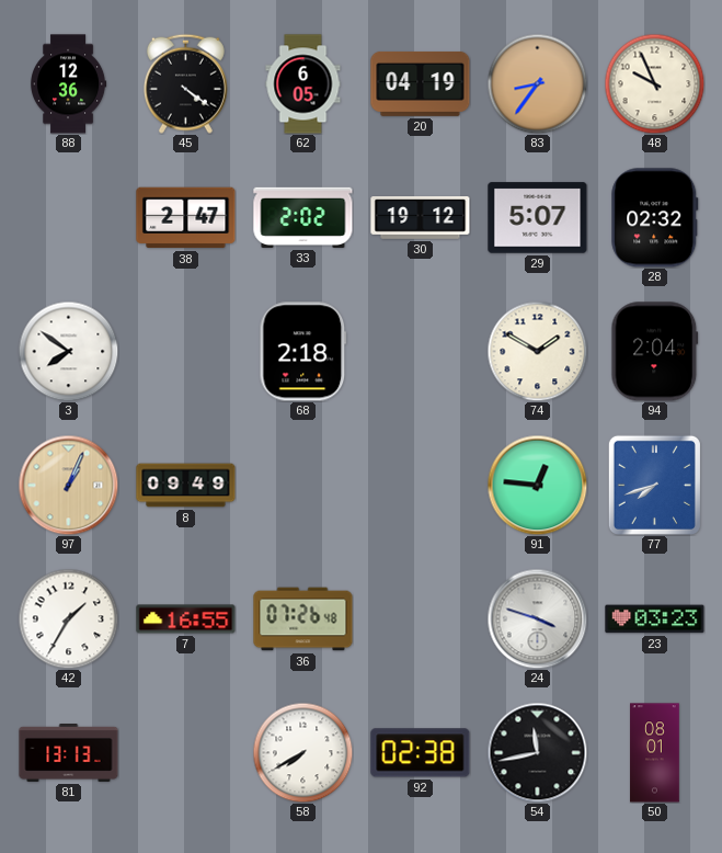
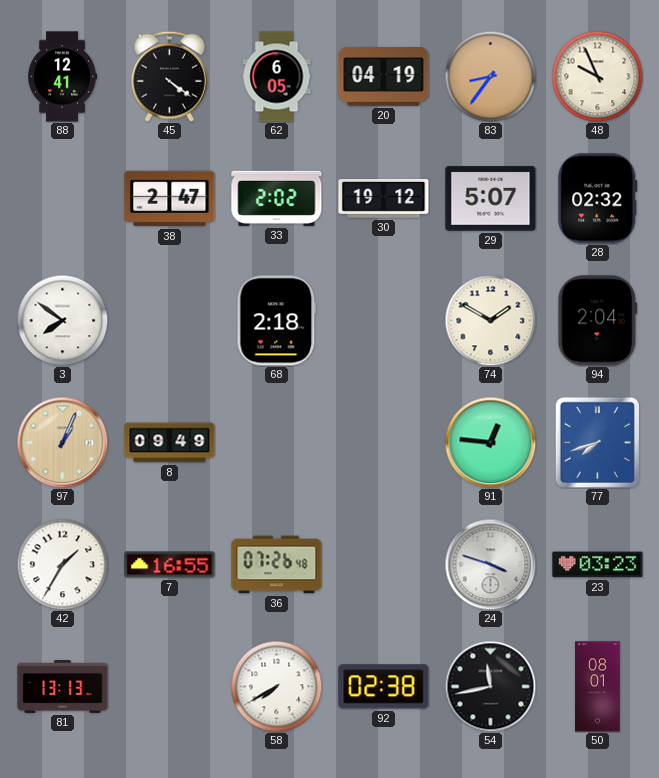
88: 12:36 -> 12:41
